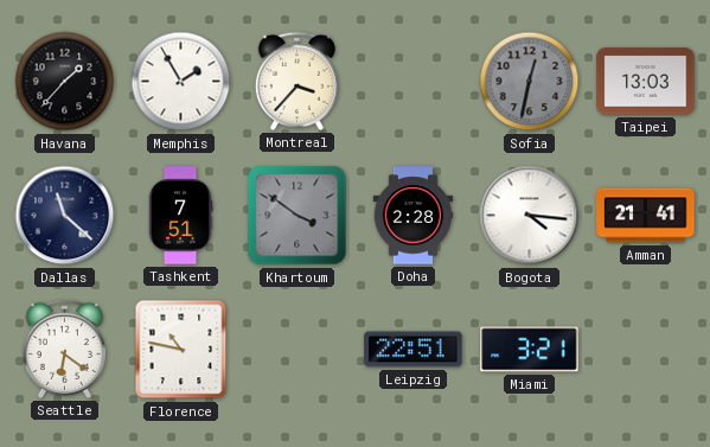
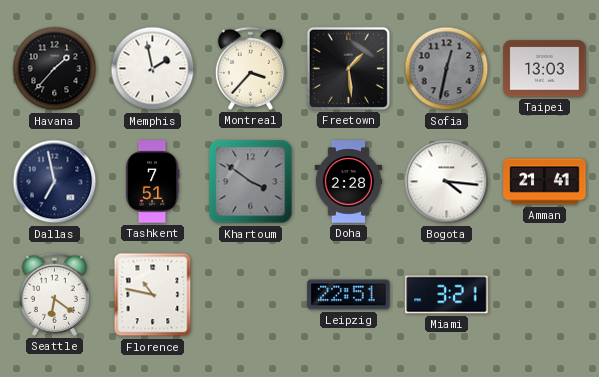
Memphis: 1:55 -> 1:58
Freetown: none -> 1:29
Dallas: 11:22 -> 6:58
